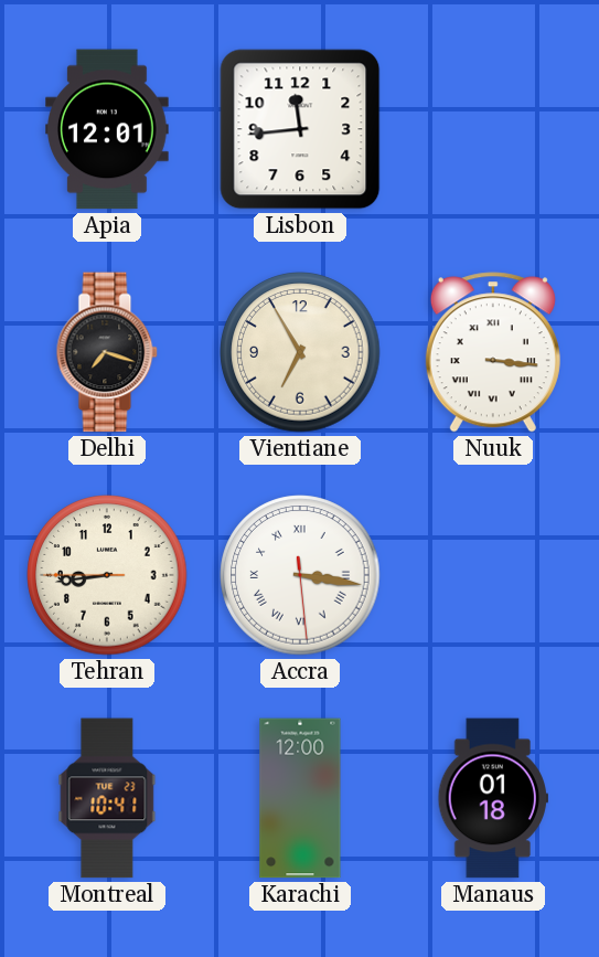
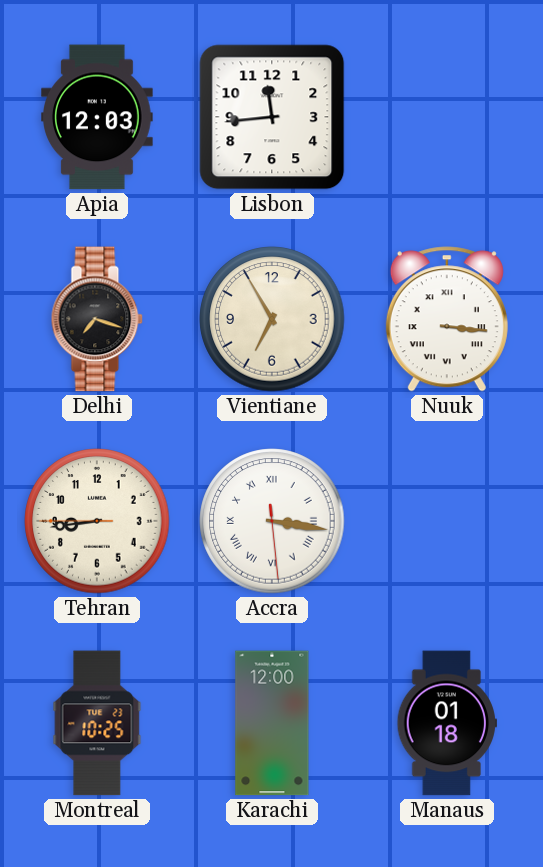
Apia: 12:01 -> 12:03
Montreal: 10:41 -> 10:25
